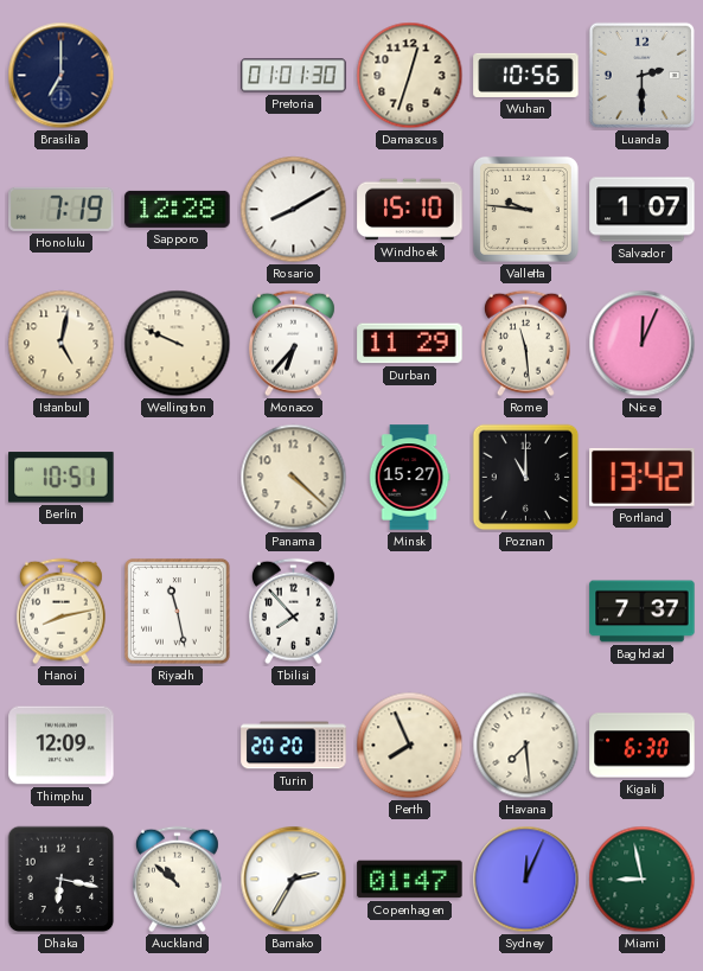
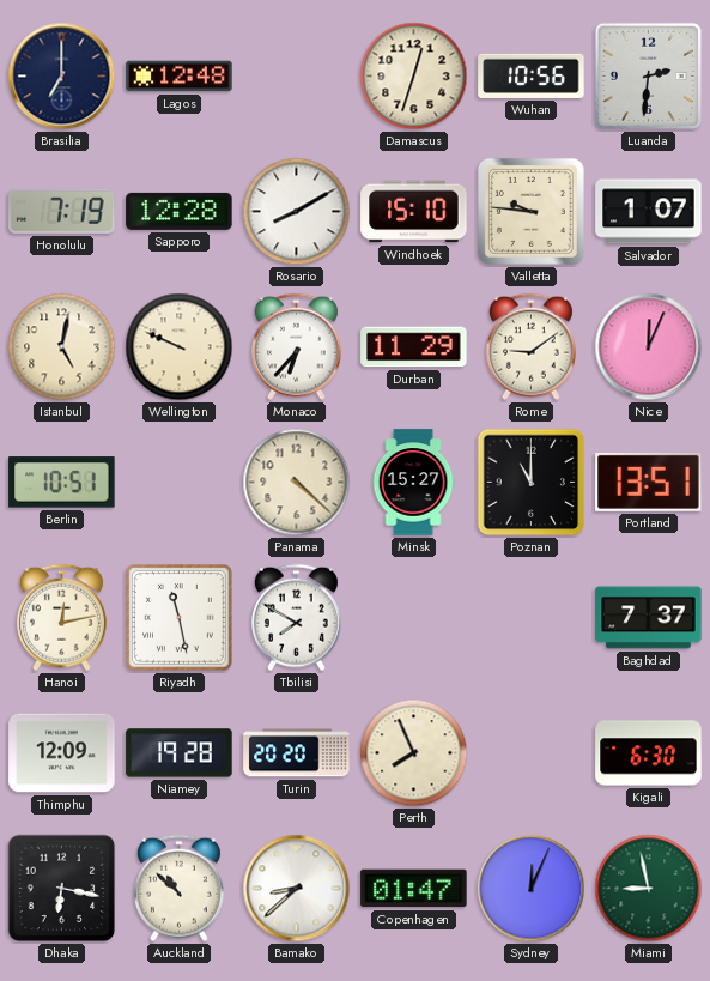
Lagos: none -> 12:48
Pretoria: 01:01 -> none
Luanda: 2:30 -> 2:31
Rome: 11:29 -> 9:09
Portland: 13:42 -> 13:51
Hanoi: 8:13 -> 12:13
Tbilisi: 7:53 -> 7:50
Niamey: none -> 19:28
Havana: 7:29 -> none
Bamako: 2:35 -> 8:38
